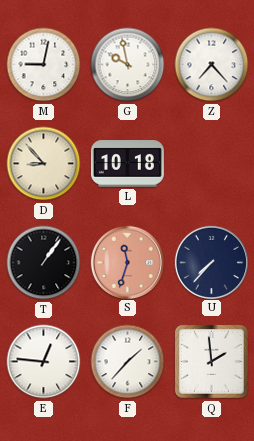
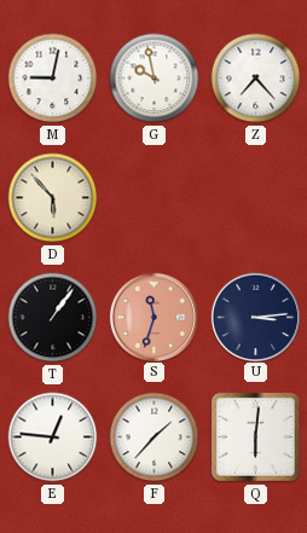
D: 8:53 -> 5:53
L: 10:18 -> none
U: 7:37 -> 3:14
Q: 1:59 -> 6:01
